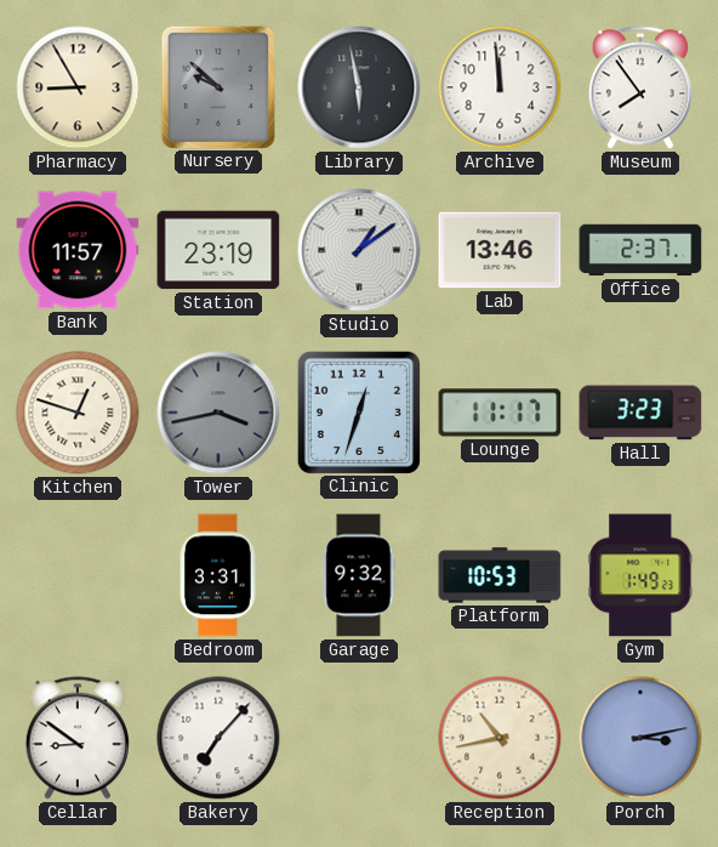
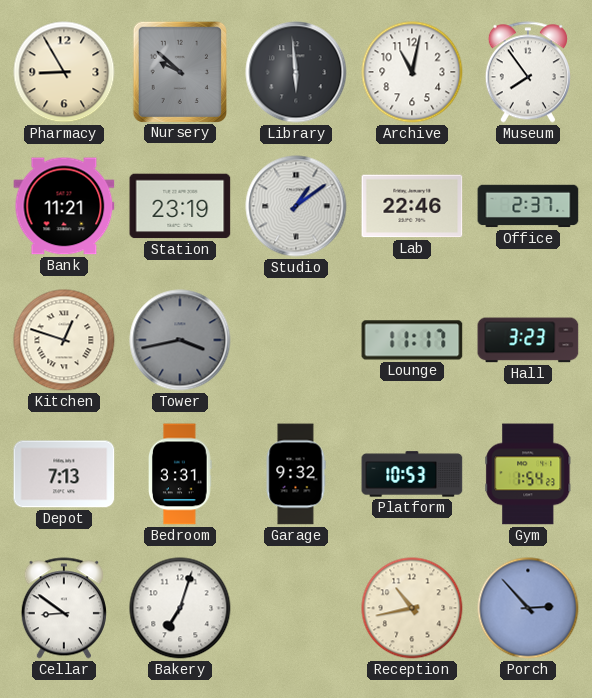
Library: 5:58 -> 5:59
Archive: 11:59 -> 11:02
Bank: 11:57 -> 11:21
Lab: 13:46 -> 22:46
Clinic: 12:33 -> none
Depot: none -> 7:13
Gym: 1:49 -> 1:54
Bakery: 7:07 -> 7:03
Porch: 3:13 -> 2:53
